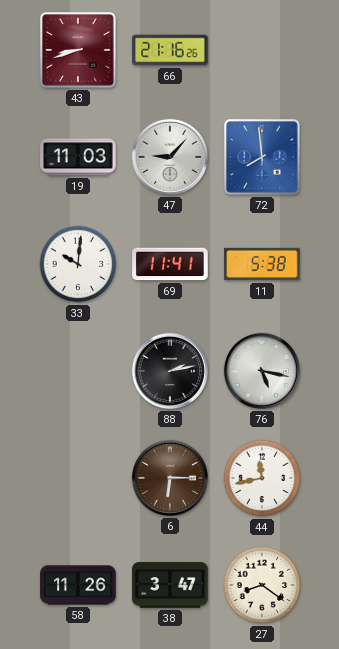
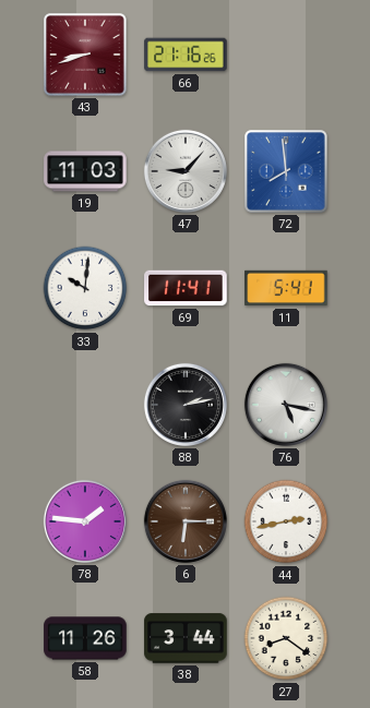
11: 5:38 -> 5:41
78: none -> 1:46
44: 11:43 -> 2:43
38: 3:47 -> 3:44
